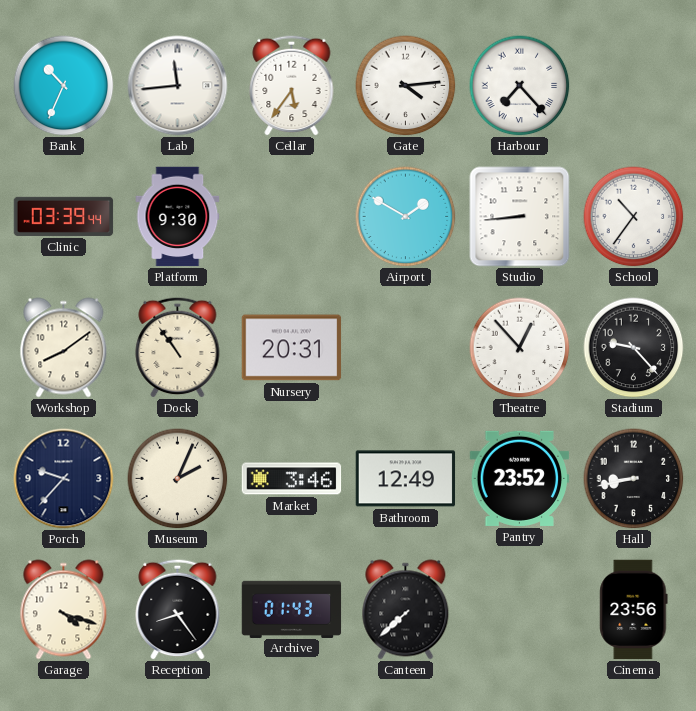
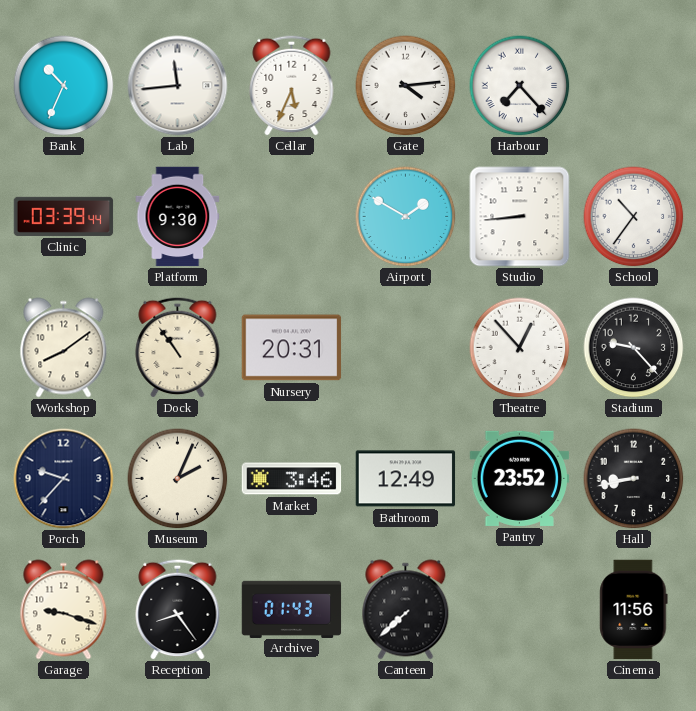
Cellar: 5:36 -> 5:34
Garage: 4:18 -> 9:18
Cinema: 23:56 -> 11:56
